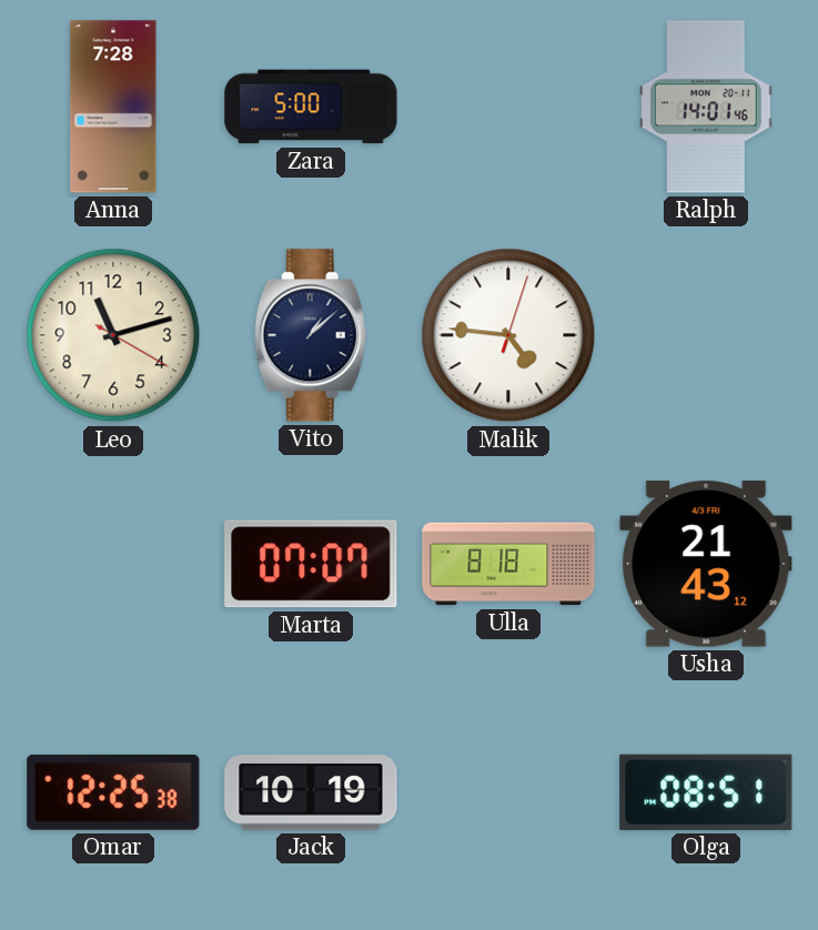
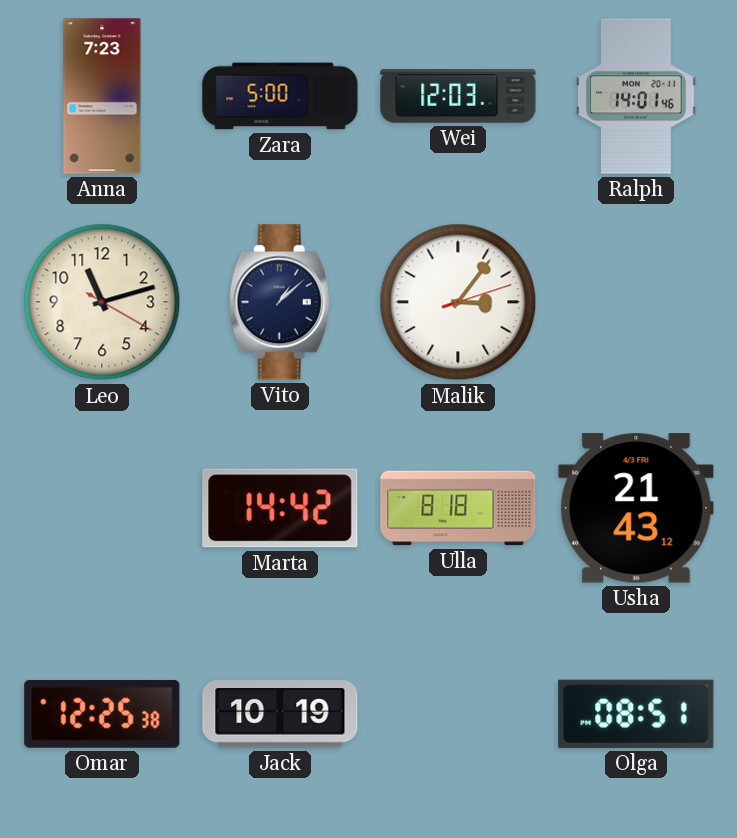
Anna: 7:28 -> 7:23
Wei: none -> 12:03
Malik: 4:46 -> 3:06
Marta: 07:07 -> 14:42
